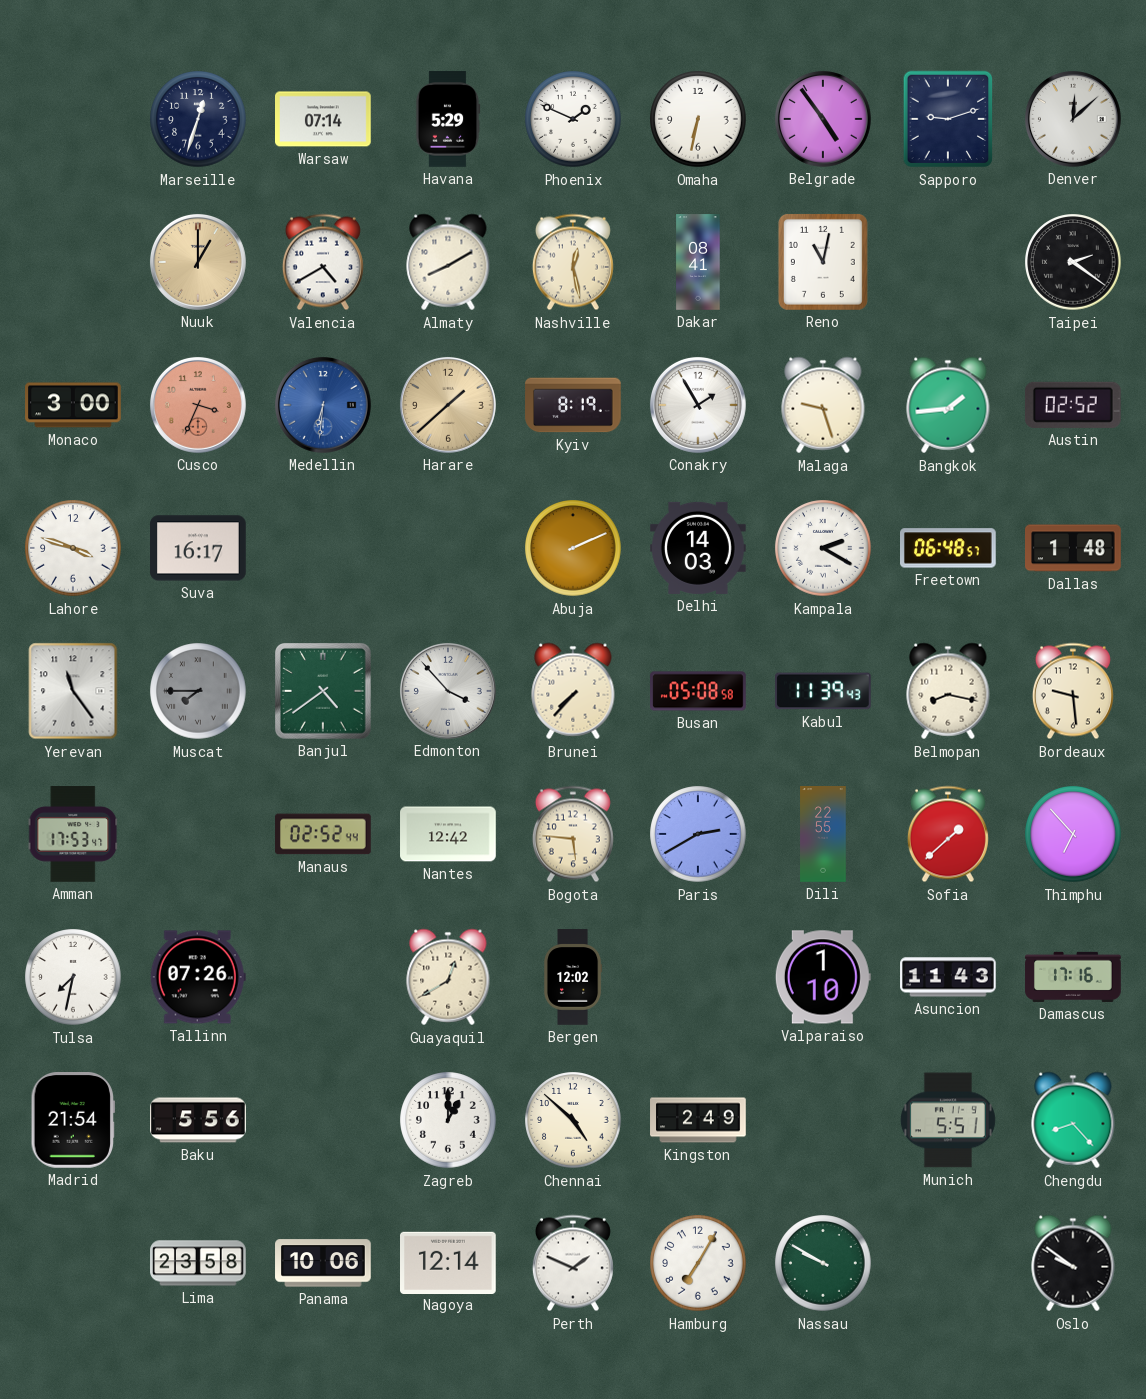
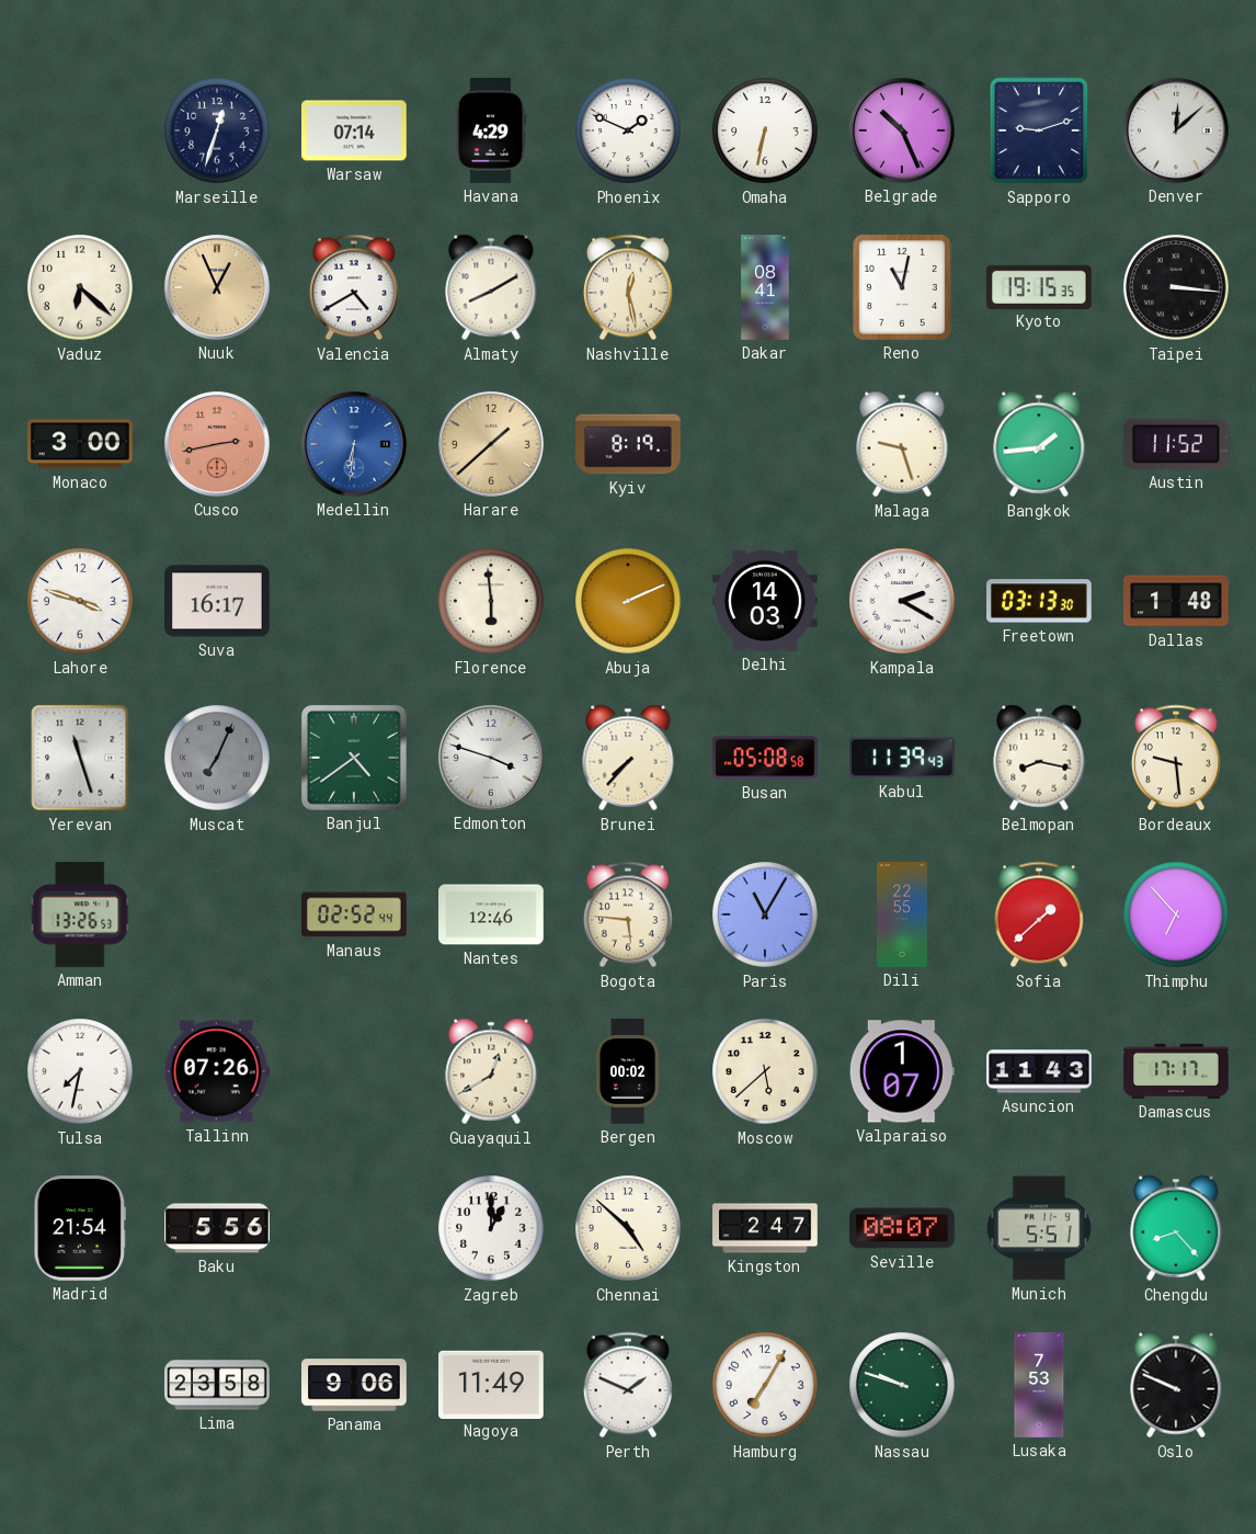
Havana: 5:29 -> 4:29
Belgrade: 4:54 -> 10:26
Vaduz: none -> 6:22
Nuuk: 1:00 -> 12:56
Kyoto: none -> 19:15
Taipei: 2:21 -> 3:16
Cusco: 3:34 -> 2:43
Conakry: 1:55 -> none
Austin: 02:52 -> 11:52
Florence: none -> 5:59
Freetown: 06:48 -> 03:13
Yerevan: 11:24 -> 11:27
Muscat: 7:45 -> 7:04
Edmonton: 3:53 -> 3:48
Amman: 17:53 -> 13:26
Nantes: 12:42 -> 12:46
Paris: 2:40 -> 11:05
Bergen: 12:02 -> 00:02
Moscow: none -> 5:38
Valparaiso: 1:10 -> 1:07
Damascus: 17:16 -> 17:17
Kingston: 2:49 -> 2:47
Seville: none -> 08:07
Panama: 10:06 -> 9:06
Nagoya: 12:14 -> 11:49
Nassau: 9:50 -> 9:48
Lusaka: none -> 7:53
Oslo: 9:51 -> 9:49
